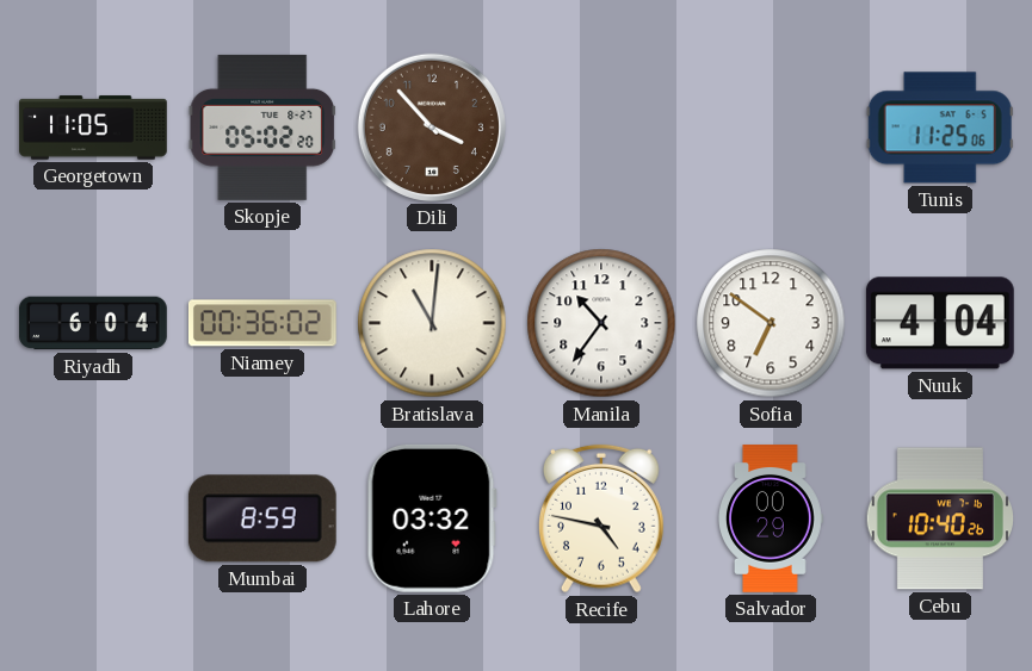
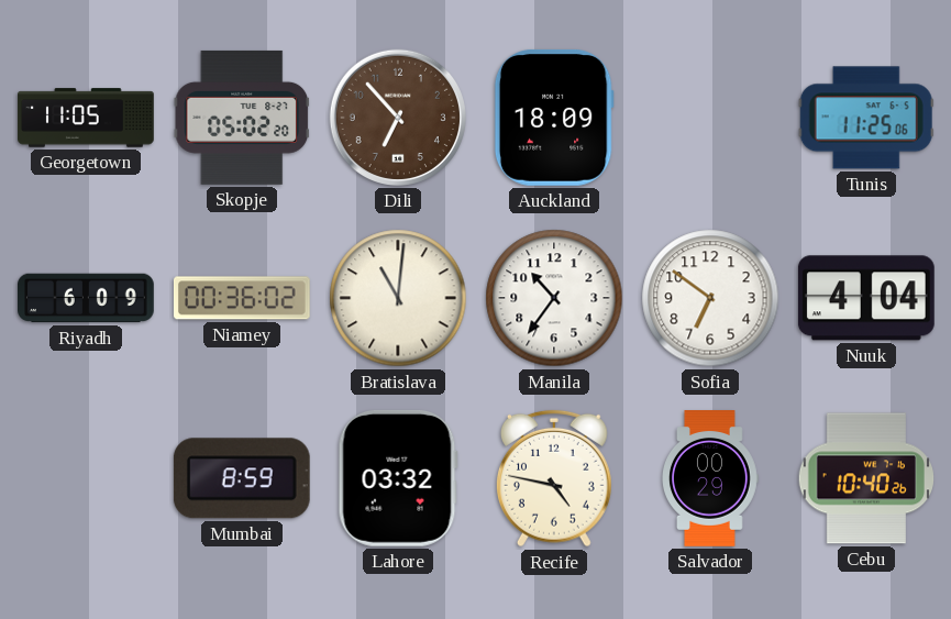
Dili: 3:53 -> 6:53
Auckland: none -> 18:09
Riyadh: 6:04 -> 6:09
